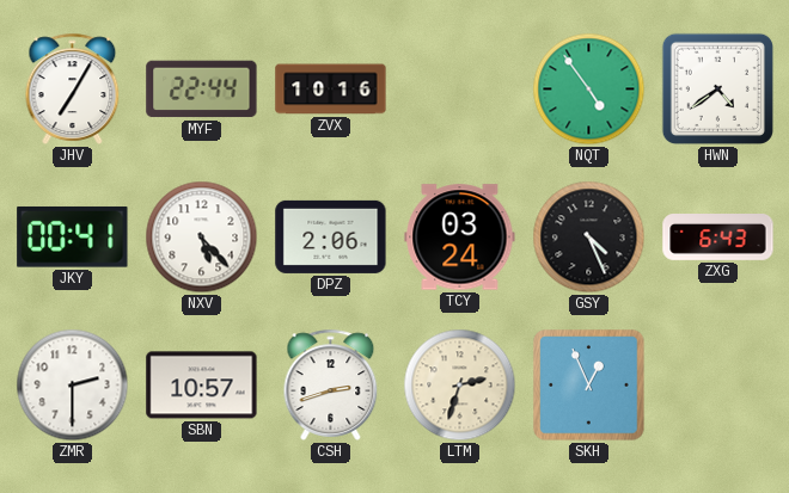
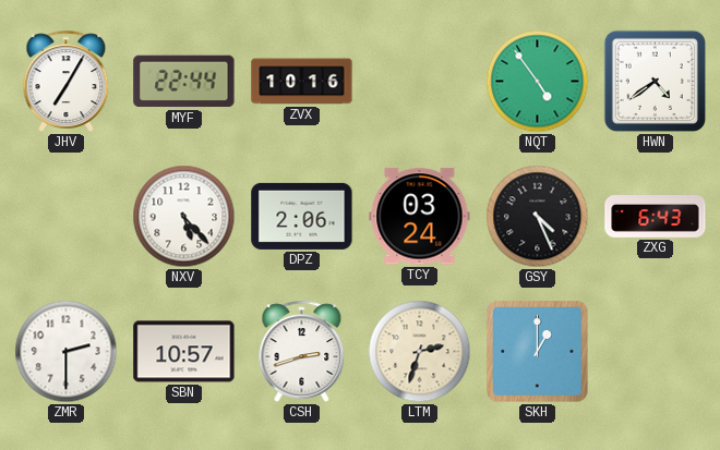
JKY: 00:41 -> none
SKH: 12:56 -> 1:00
